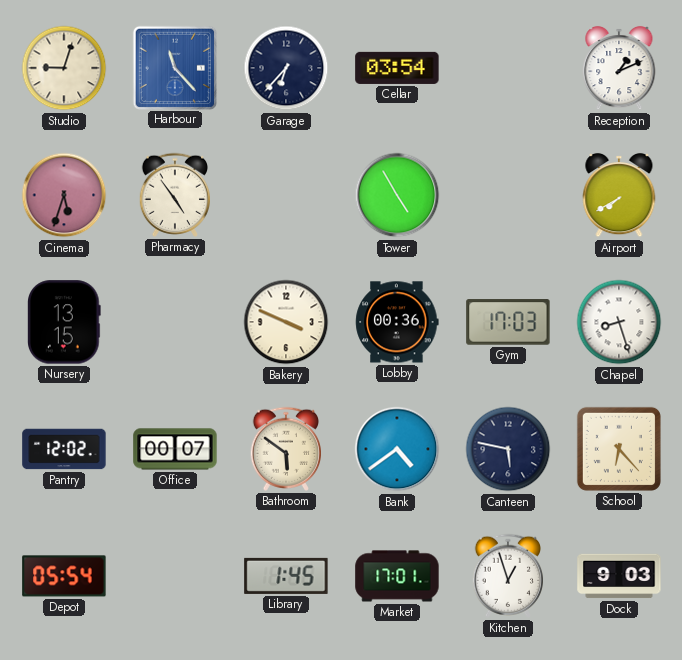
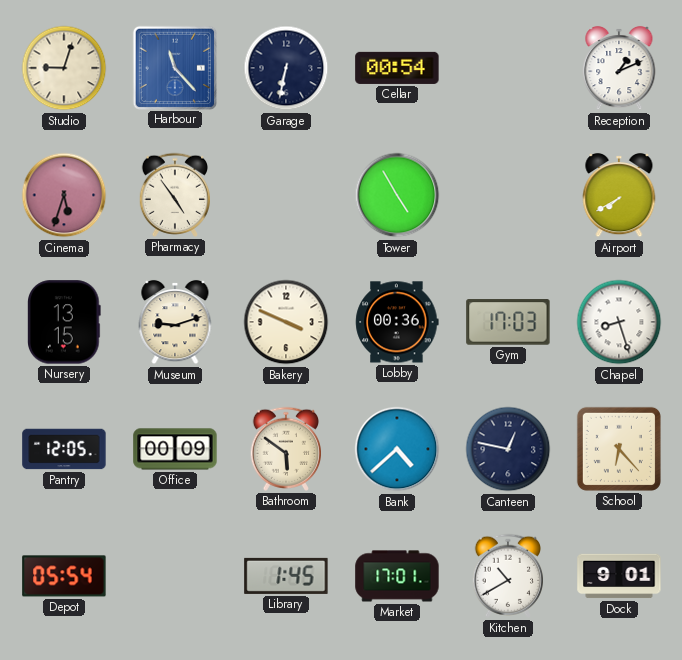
Garage: 6:37 -> 6:32
Cellar: 03:54 -> 00:54
Museum: none -> 9:12
Pantry: 12:02 -> 12:05
Office: 00:07 -> 00:09
Bank: 4:39 -> 4:38
Canteen: 5:47 -> 12:47
Kitchen: 12:57 -> 10:40
Dock: 9:03 -> 9:01
